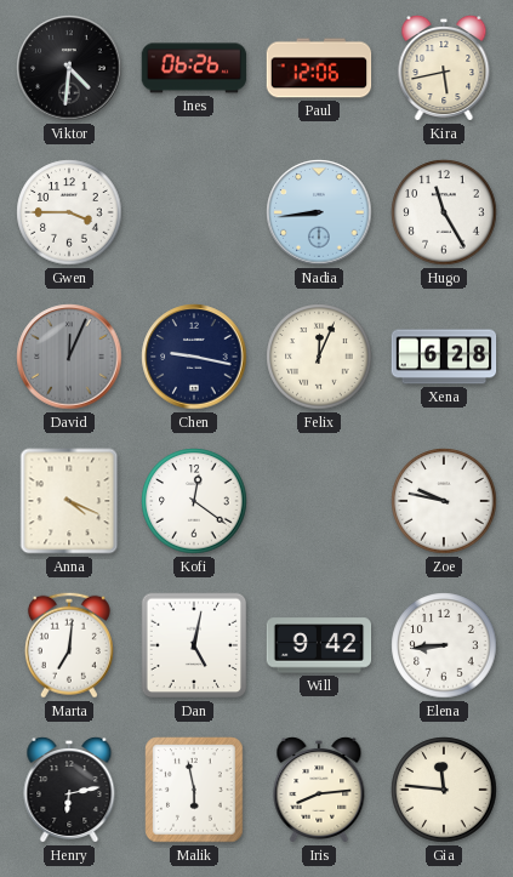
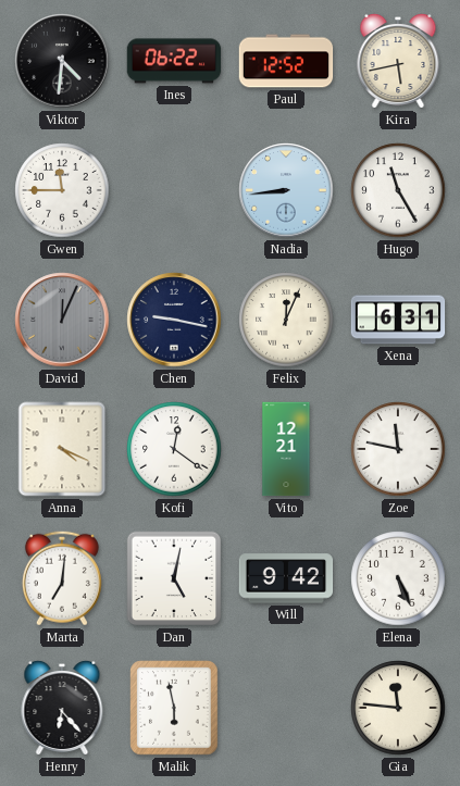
Ines: 06:26 -> 06:22
Paul: 12:06 -> 12:52
Gwen: 3:45 -> 11:45
Xena: 6:28 -> 6:31
Vito: none -> 12:21
Zoe: 9:47 -> 11:47
Elena: 8:44 -> 5:26
Henry: 6:13 -> 6:23
Iris: 8:14 -> none
